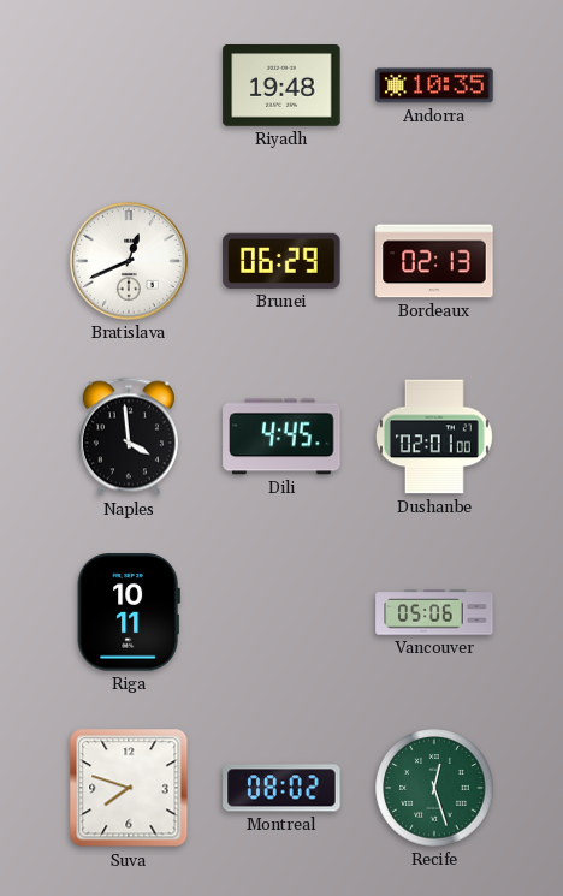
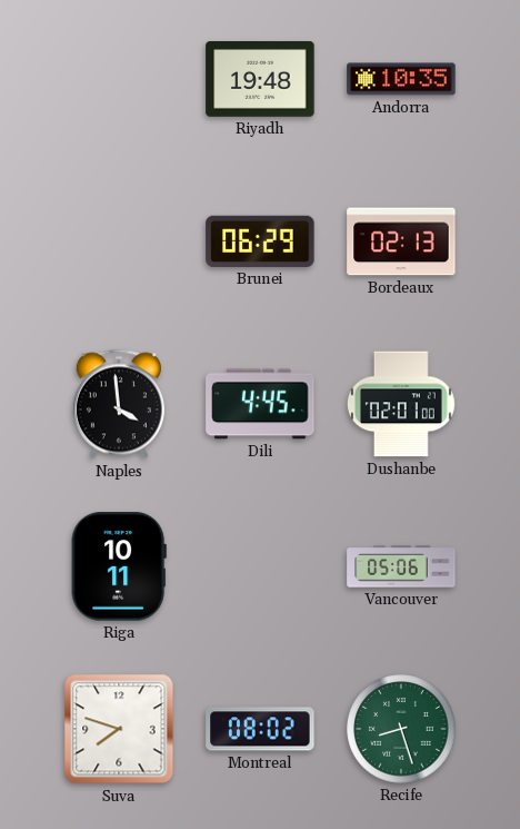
Bratislava: 12:41 -> none
Recife: 12:27 -> 8:27
